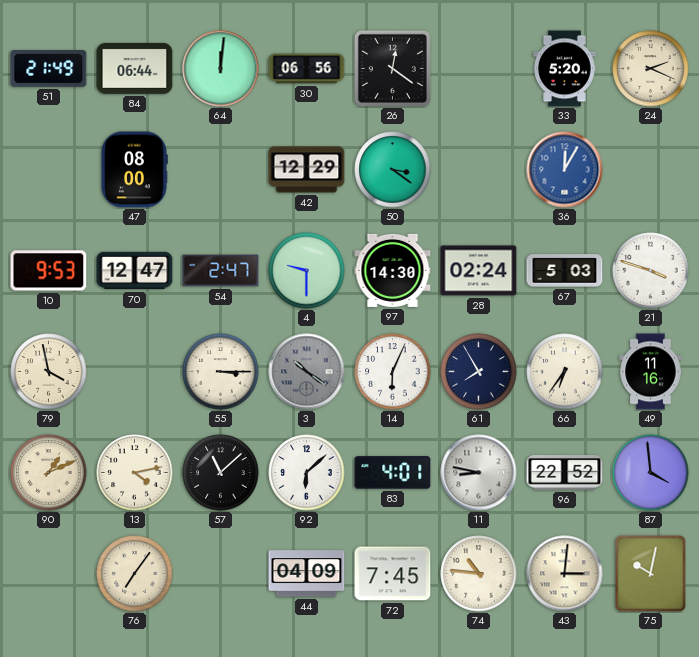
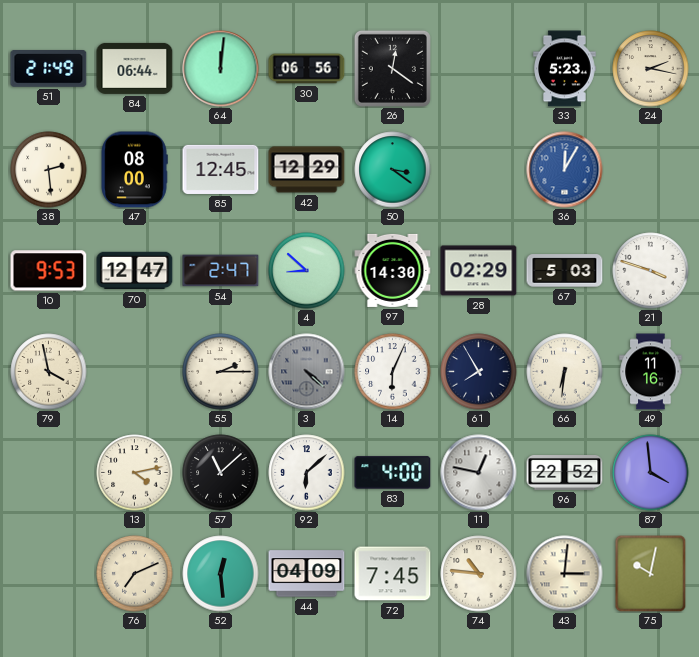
33: 5:20 -> 5:23
24: 2:19 -> 2:17
38: none -> 2:29
85: none -> 12:45
4: 9:30 -> 8:52
28: 02:24 -> 02:29
55: 3:15 -> 2:15
3: 10:21 -> 4:22
66: 6:36 -> 6:31
90: 1:11 -> none
83: 4:01 -> 4:00
11: 8:47 -> 12:47
76: 7:06 -> 7:11
52: none -> 12:29
